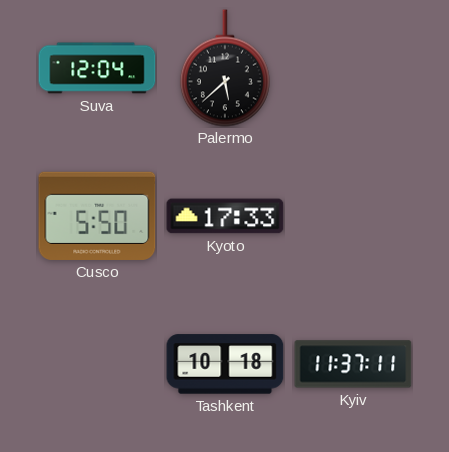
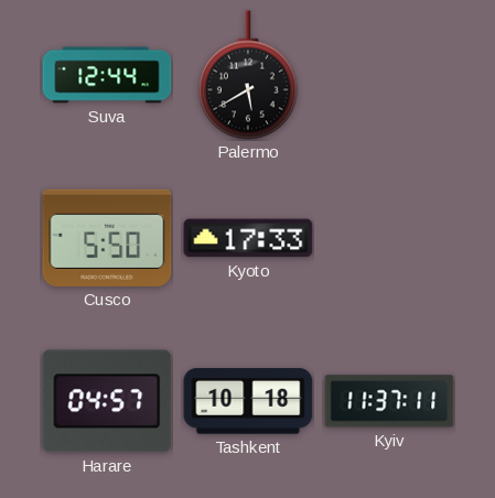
Suva: 12:04 -> 12:44
Palermo: 5:38 -> 5:40
Harare: none -> 04:57
